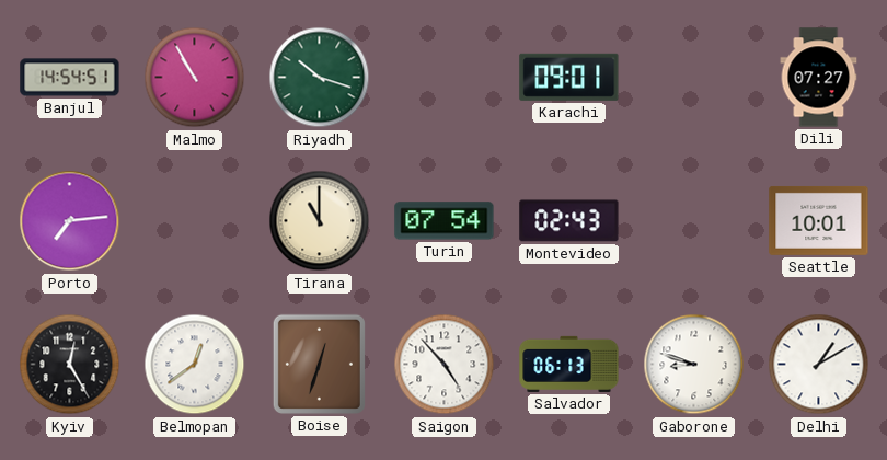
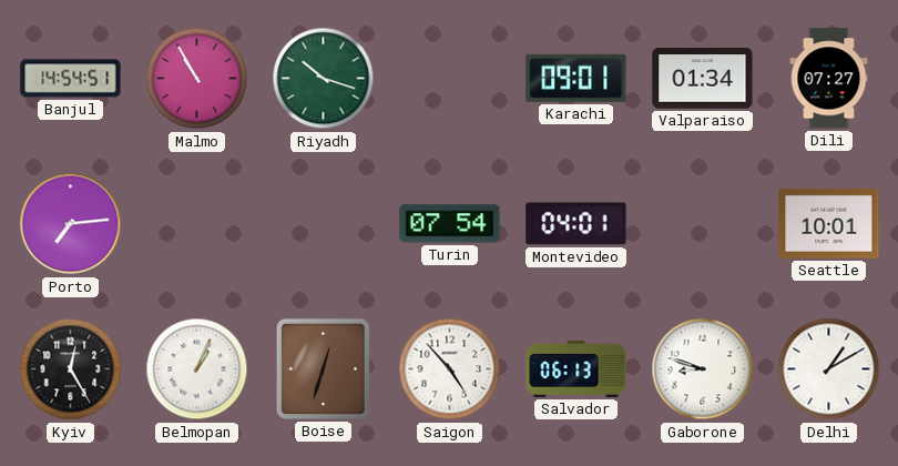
Valparaiso: none -> 01:34
Tirana: 11:00 -> none
Montevideo: 02:43 -> 04:01
Belmopan: 12:39 -> 1:04
